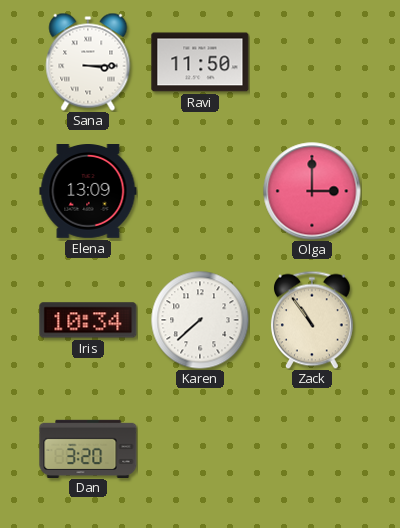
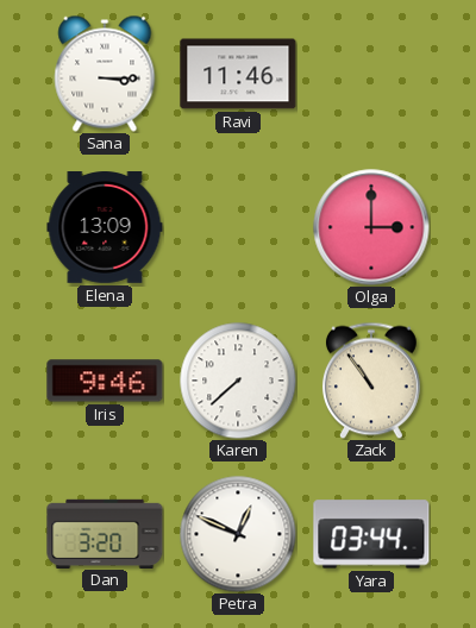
Ravi: 11:50 -> 11:46
Iris: 10:34 -> 9:46
Petra: none -> 12:49
Yara: none -> 03:44
